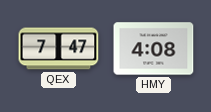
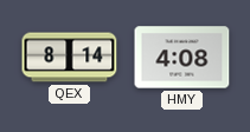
QEX: 7:47 -> 8:14
